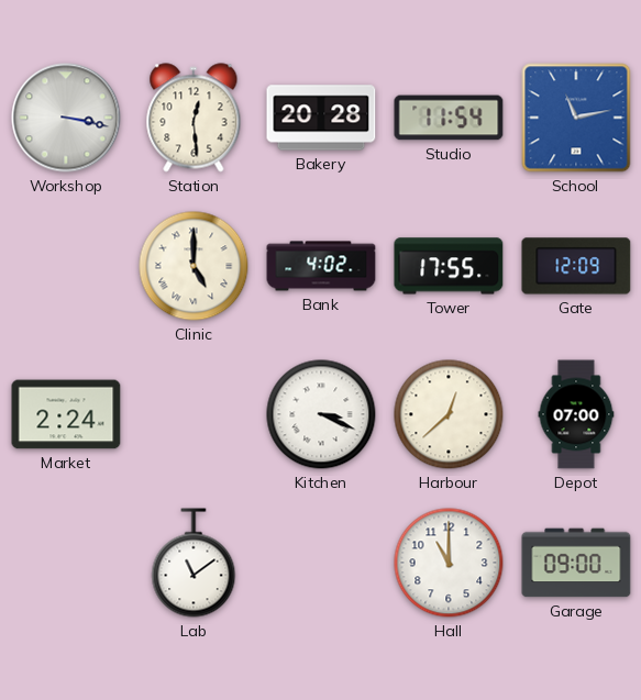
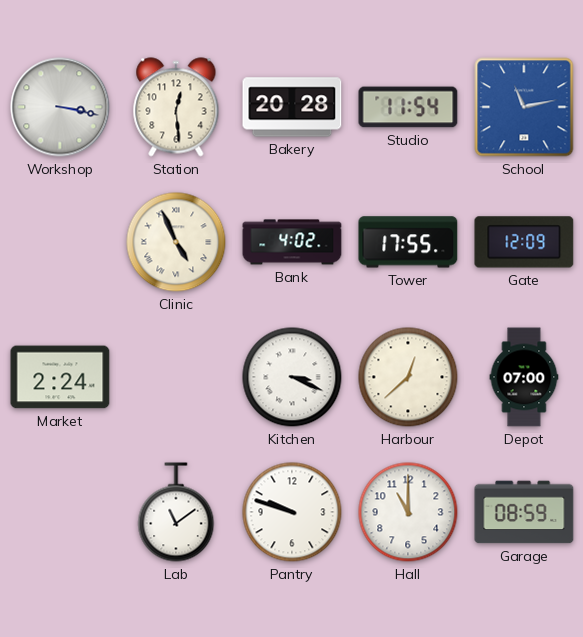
Clinic: 5:00 -> 4:56
Pantry: none -> 9:48
Garage: 09:00 -> 08:59
